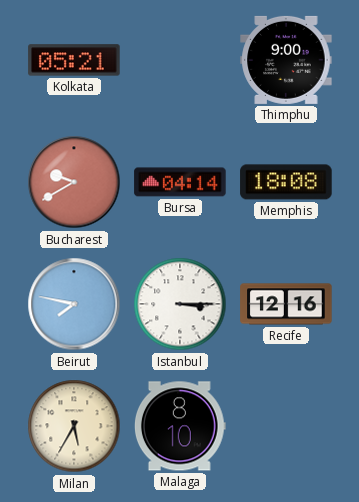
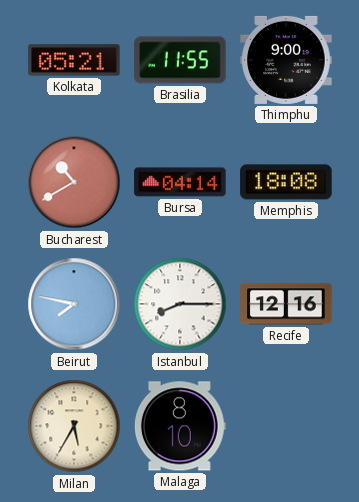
Brasilia: none -> 11:55
Bucharest: 9:40 -> 10:40
Istanbul: 3:15 -> 8:15
